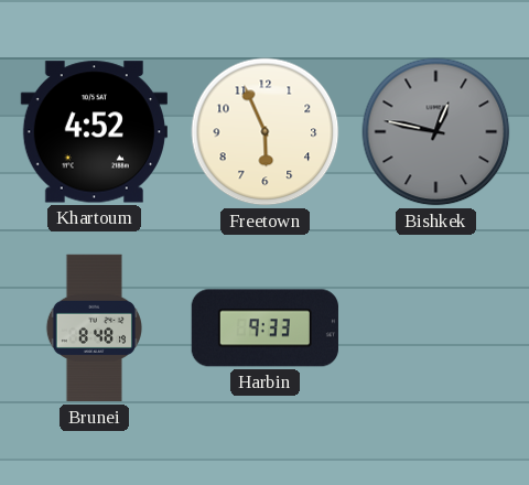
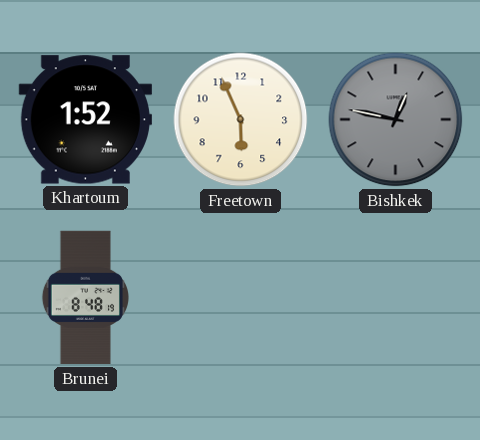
Khartoum: 4:52 -> 1:52
Harbin: 9:33 -> none
